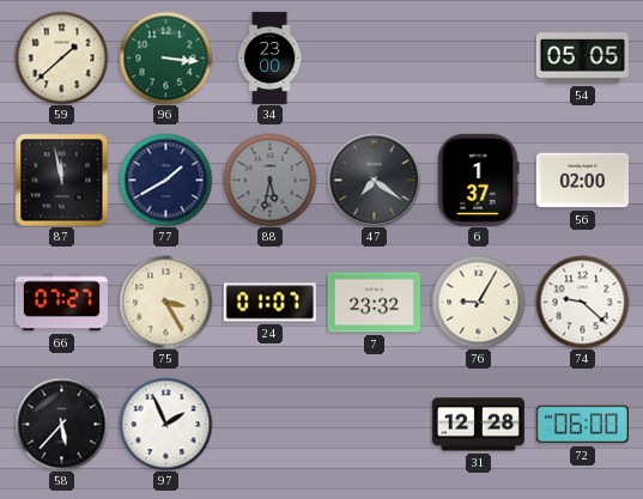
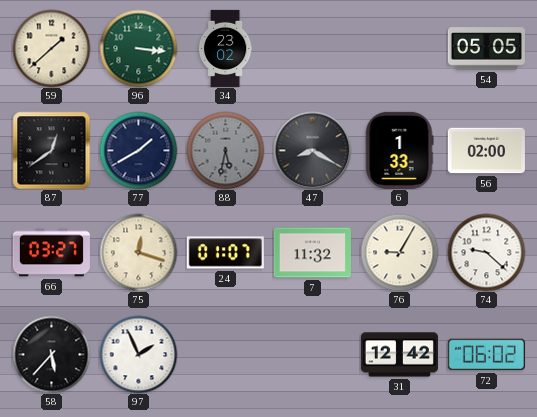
34: 23:00 -> 23:02
87: 11:58 -> 12:39
47: 7:21 -> 8:20
6: 1:37 -> 1:33
66: 07:27 -> 03:27
75: 3:25 -> 12:18
7: 23:32 -> 11:32
31: 12:28 -> 12:42
72: 06:00 -> 06:02
